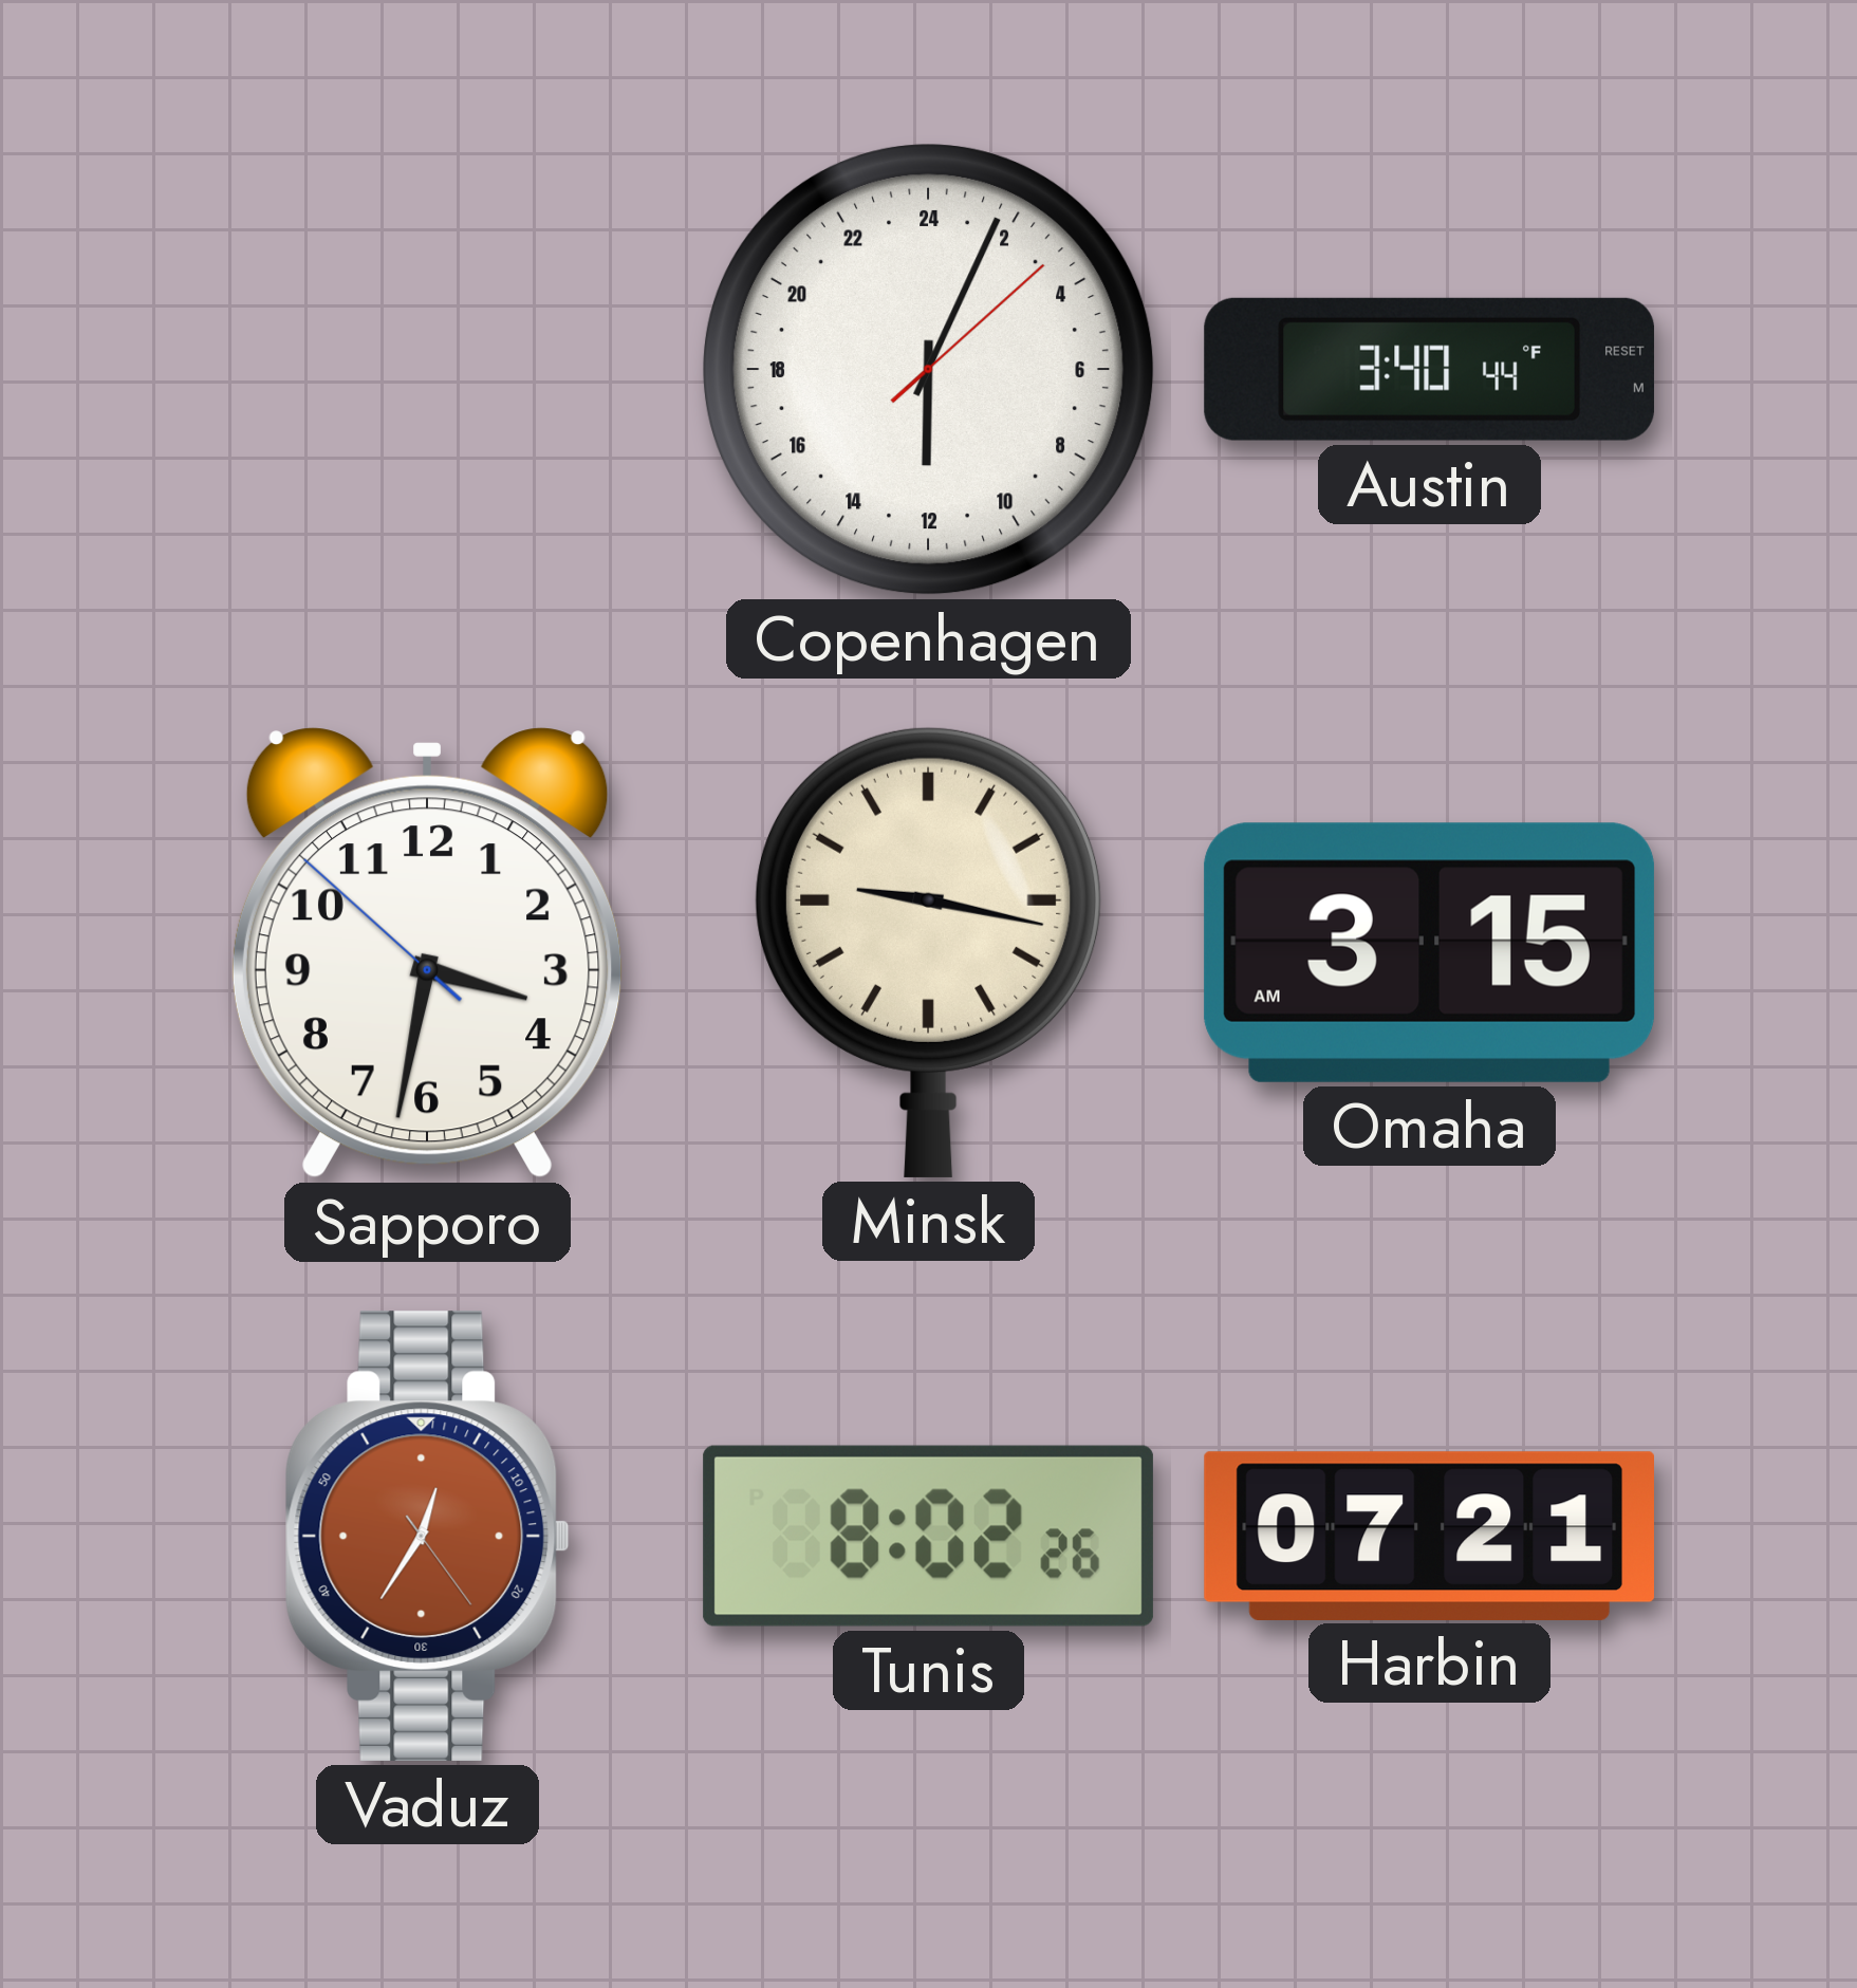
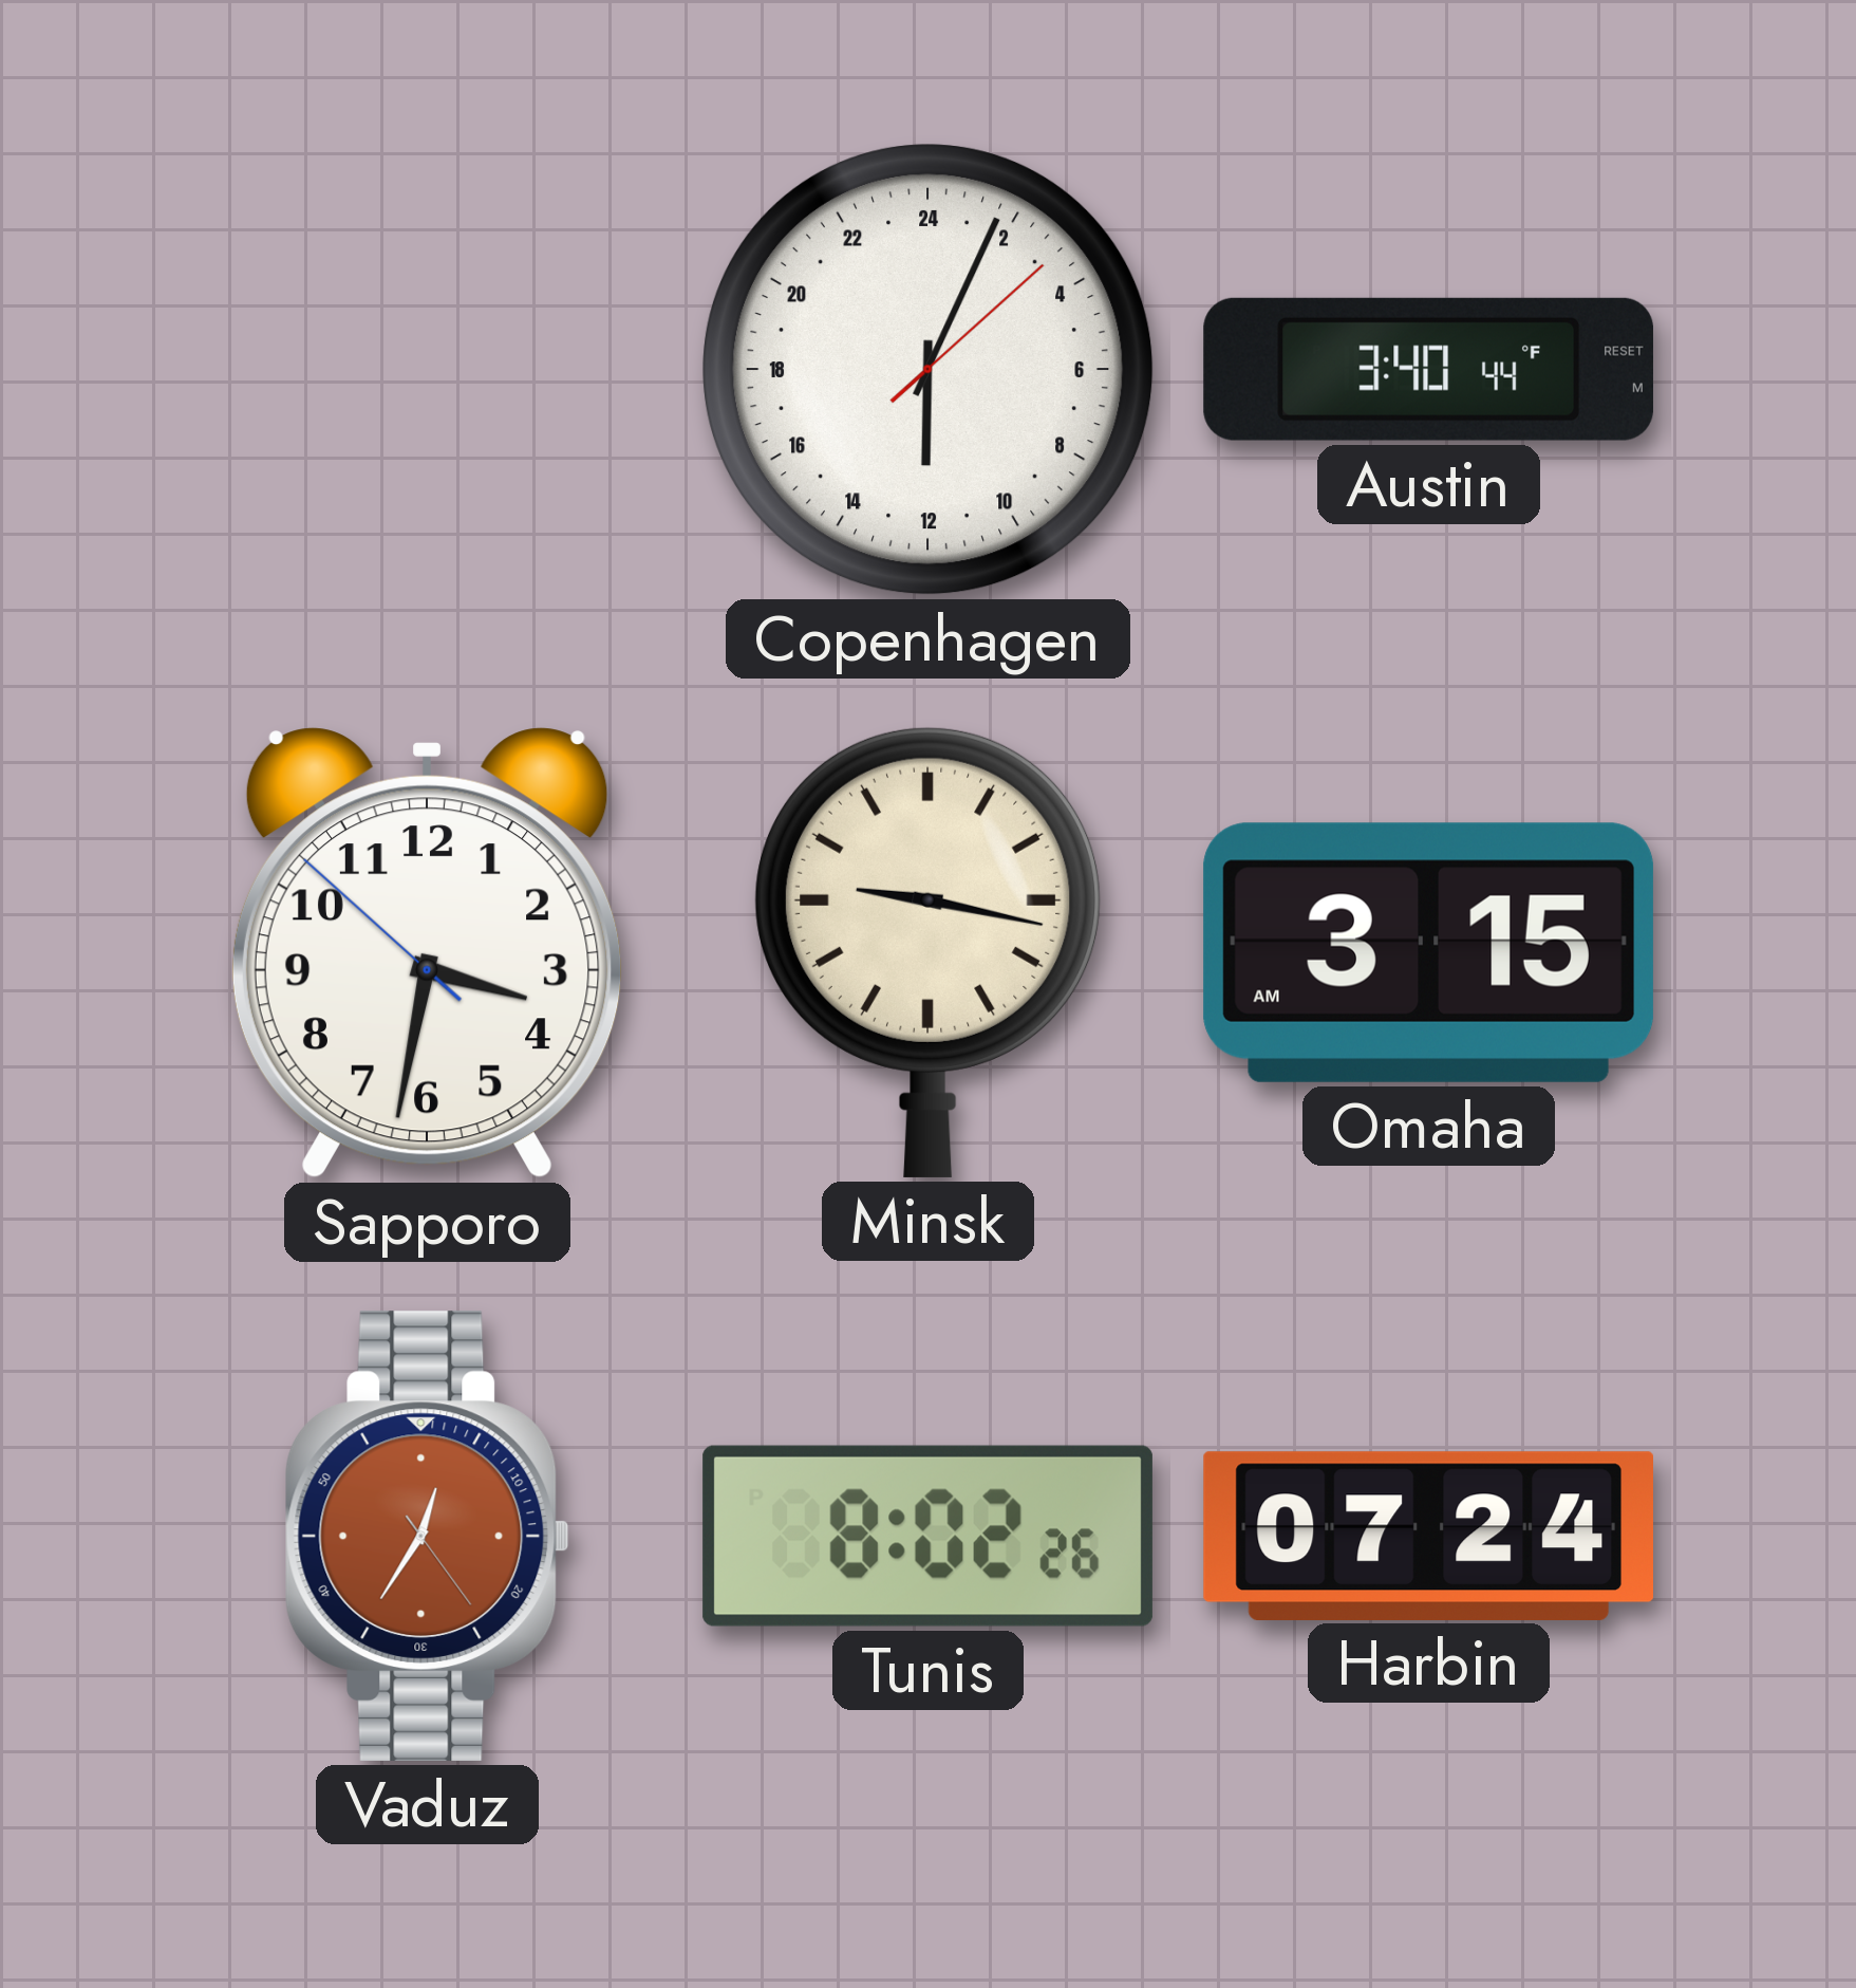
Harbin: 07:21 -> 07:24
